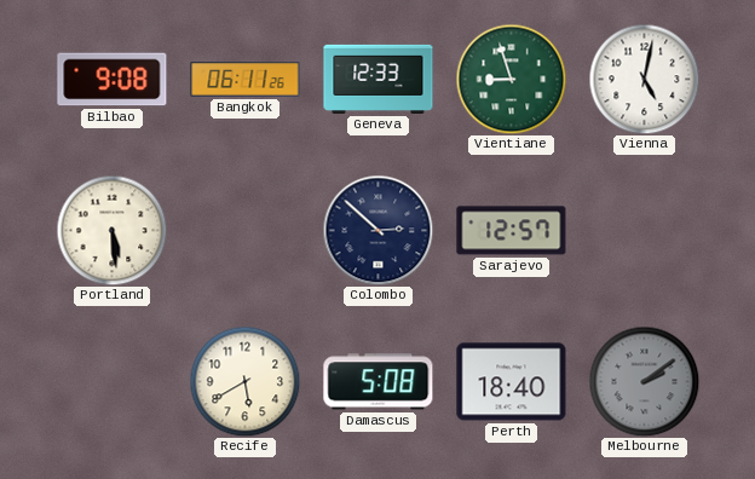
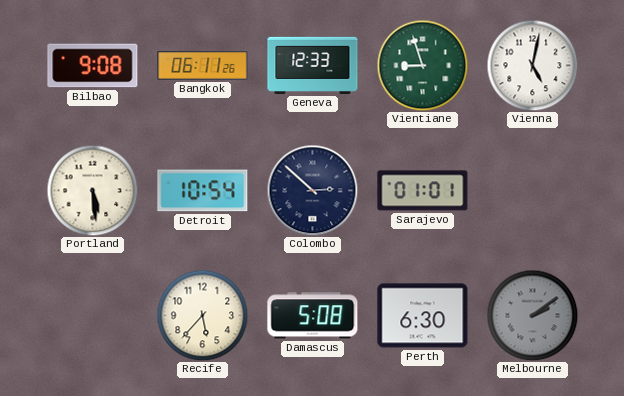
Detroit: none -> 10:54
Sarajevo: 12:57 -> 01:01
Recife: 5:40 -> 5:37
Perth: 18:40 -> 6:30
